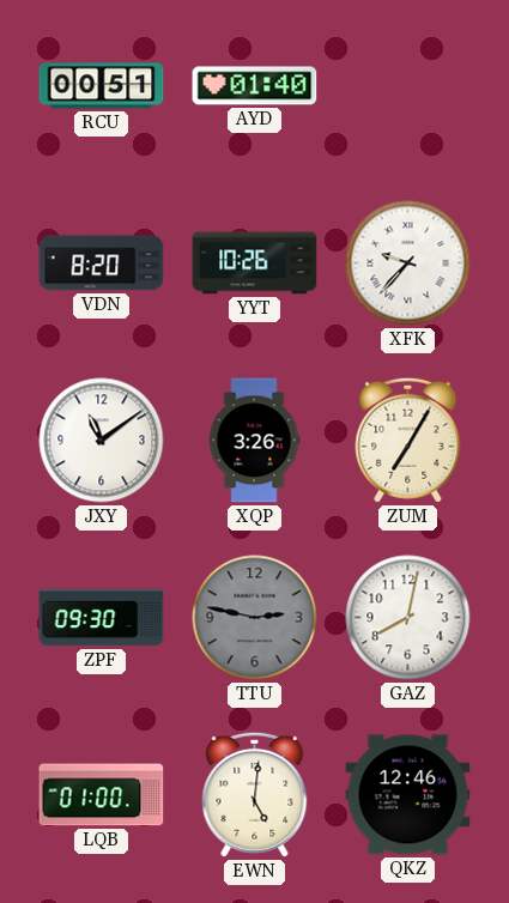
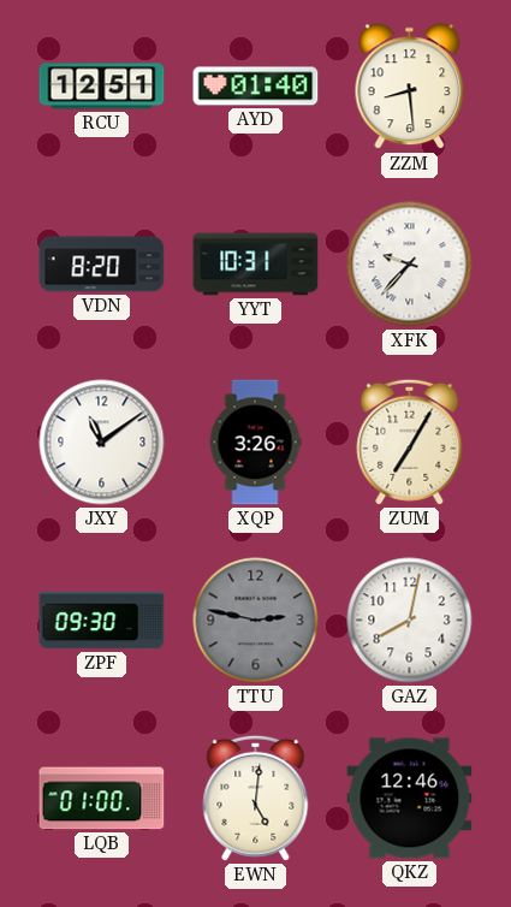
RCU: 00:51 -> 12:51
ZZM: none -> 8:29
YYT: 10:26 -> 10:31
